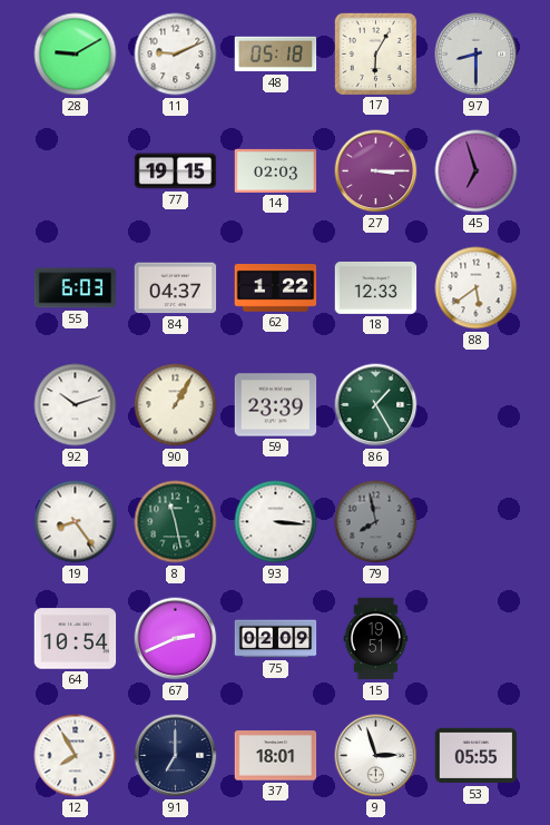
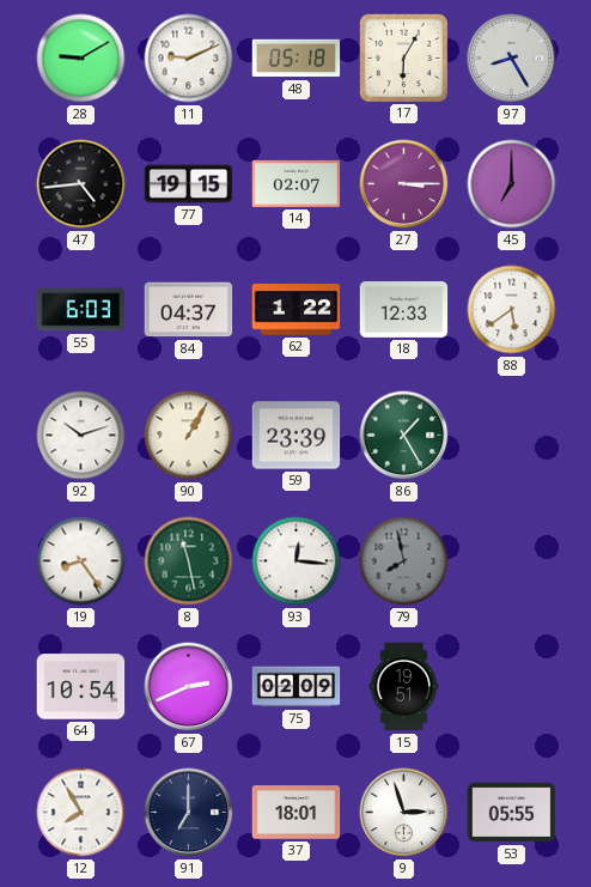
97: 8:30 -> 8:25
47: none -> 4:44
14: 02:03 -> 02:07
45: 6:57 -> 7:00
93: 3:16 -> 12:16
